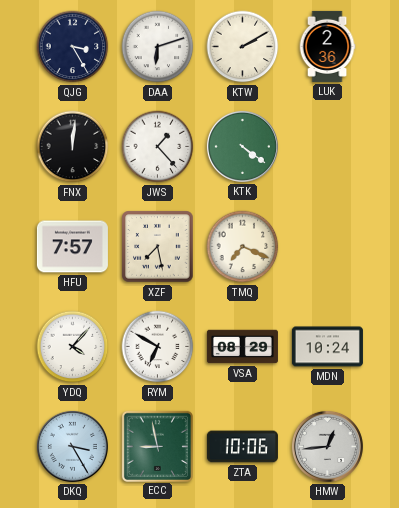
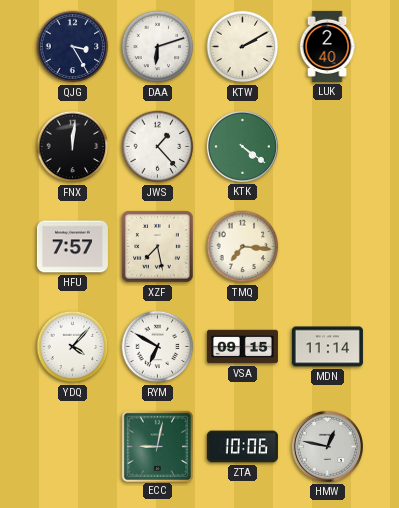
LUK: 2:36 -> 2:40
TMQ: 7:19 -> 7:16
VSA: 08:29 -> 09:15
MDN: 10:24 -> 11:14
DKQ: 3:25 -> none
ECC: 8:58 -> 9:02
HMW: 12:44 -> 12:47
